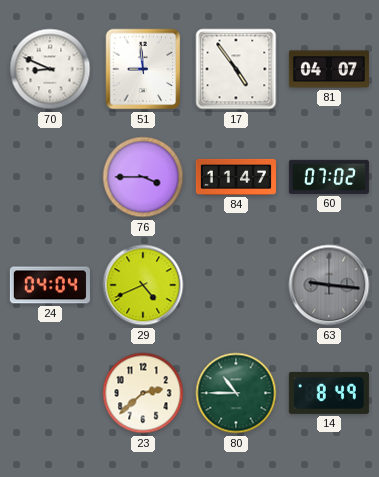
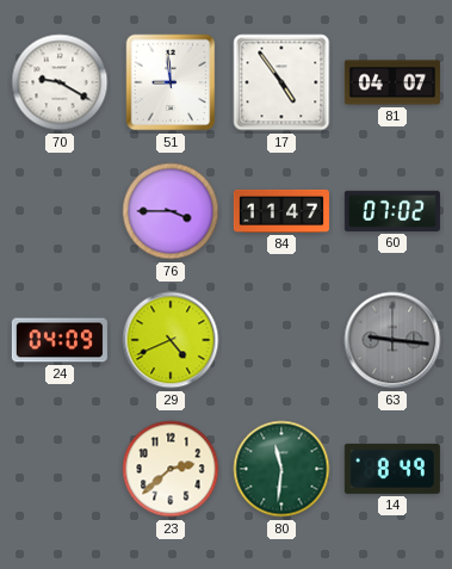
70: 8:49 -> 9:20
24: 04:04 -> 04:09
80: 10:45 -> 11:31
